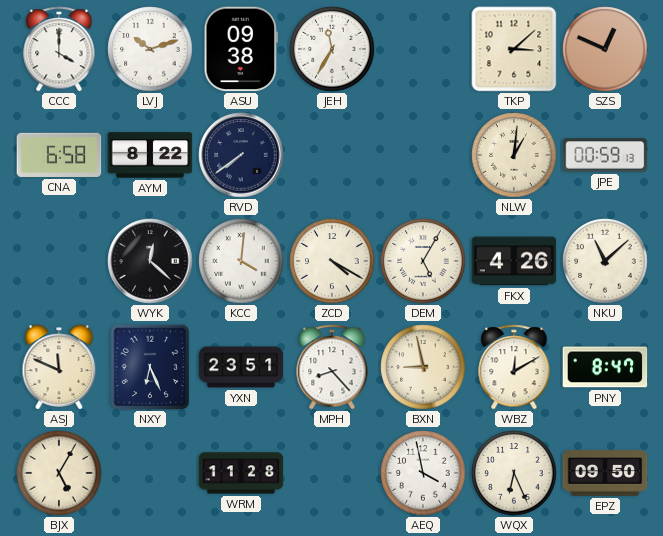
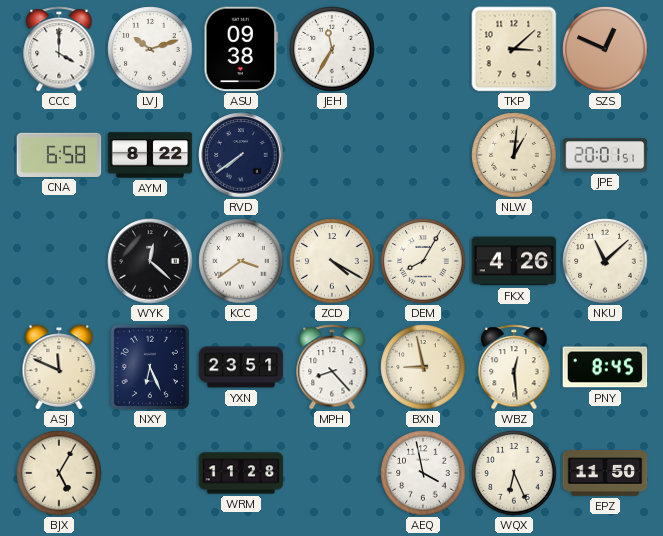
JPE: 00:59 -> 20:01
KCC: 4:01 -> 3:39
DEM: 5:05 -> 8:05
WBZ: 12:10 -> 12:29
PNY: 8:47 -> 8:45
EPZ: 09:50 -> 11:50
